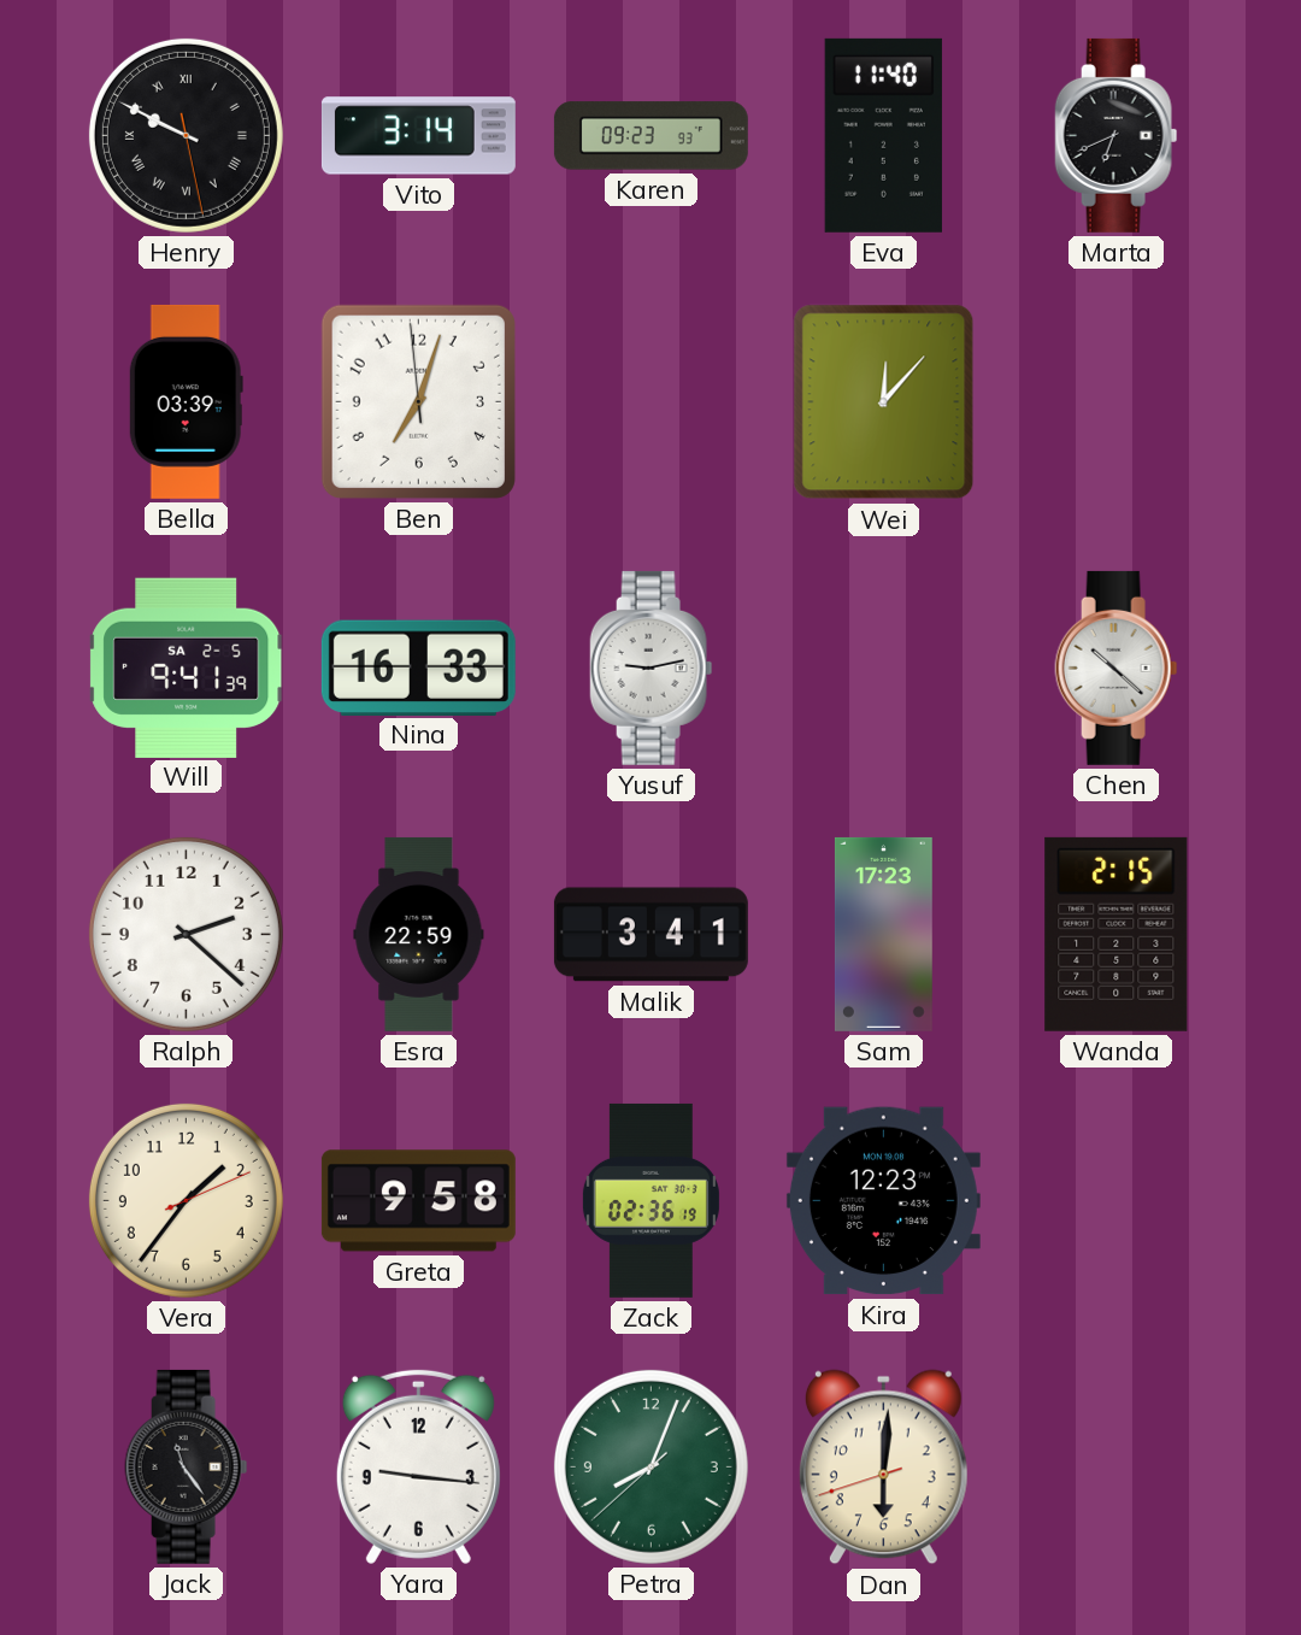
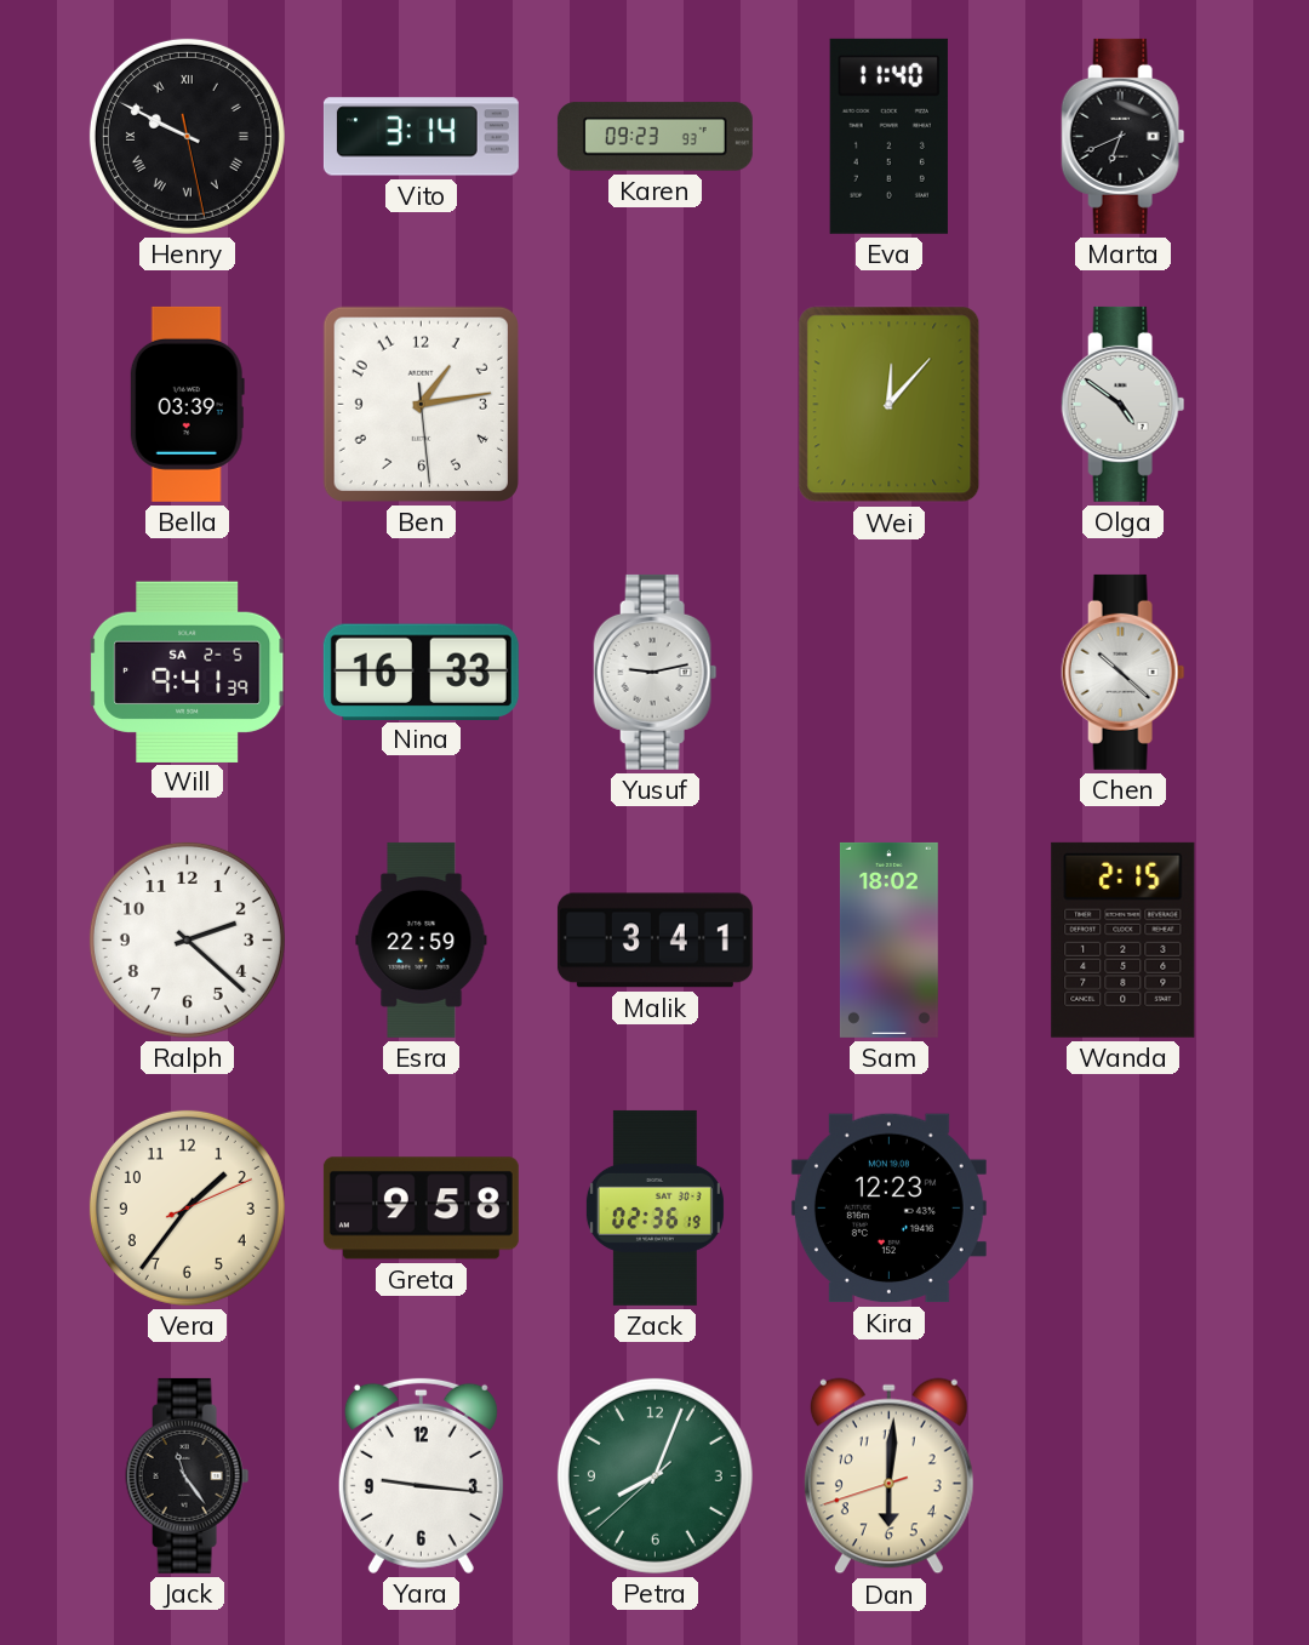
Ben: 7:02 -> 1:13
Olga: none -> 4:51
Sam: 17:23 -> 18:02
